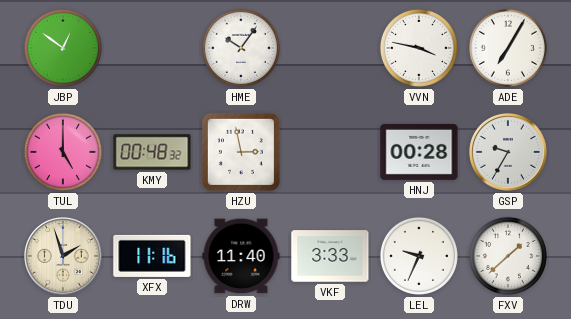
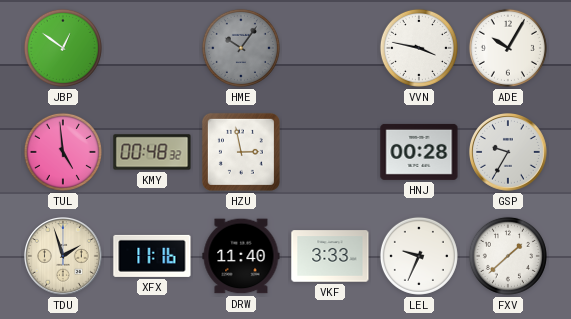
HME dial: white -> grey
ADE: 7:05 -> 10:05
TUL: 5:00 -> 4:59
